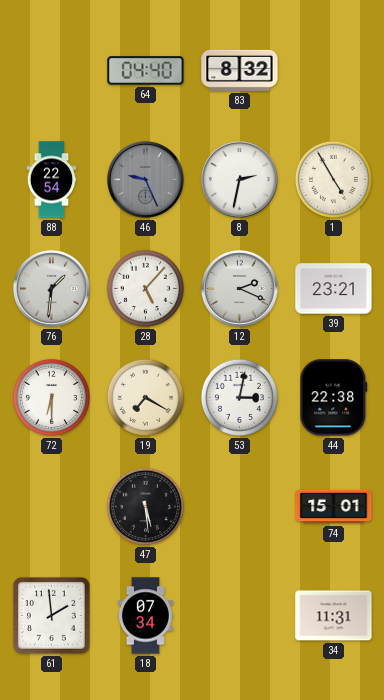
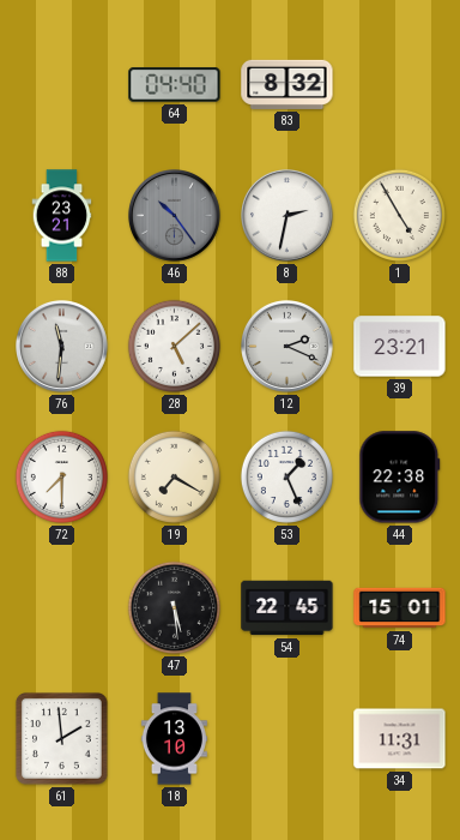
88: 22:54 -> 23:21
46: 9:26 -> 10:24
76: 1:31 -> 11:31
28: 5:07 -> 5:08
72: 6:30 -> 7:30
53: 3:02 -> 1:26
54: none -> 22:45
18: 07:34 -> 13:10
